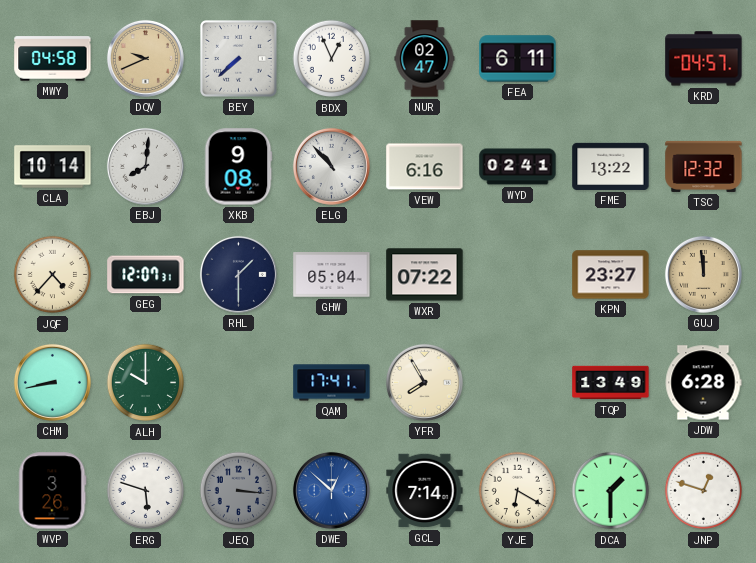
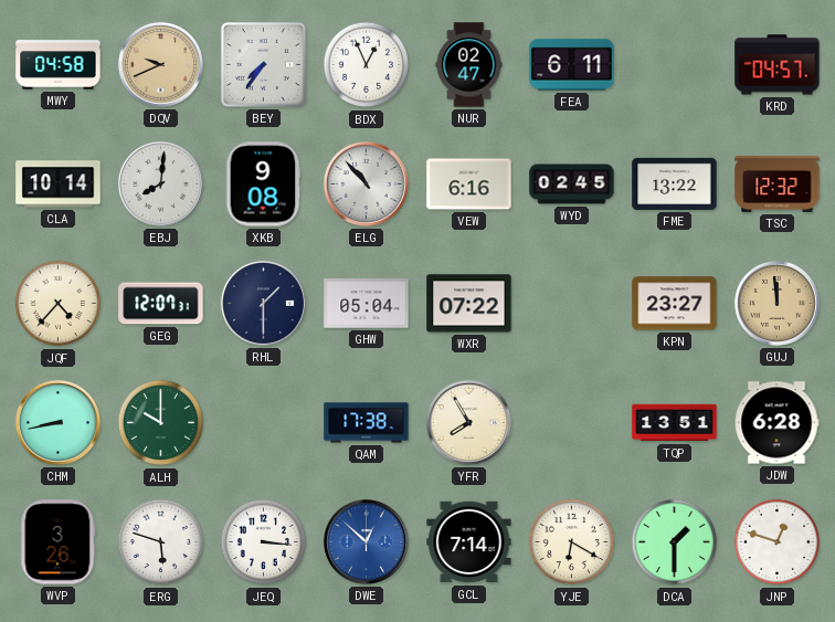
BEY: 7:38 -> 7:36
WYD: 02:41 -> 02:45
QAM: 17:41 -> 17:38
TQP: 13:49 -> 13:51
JEQ dial: grey -> white
